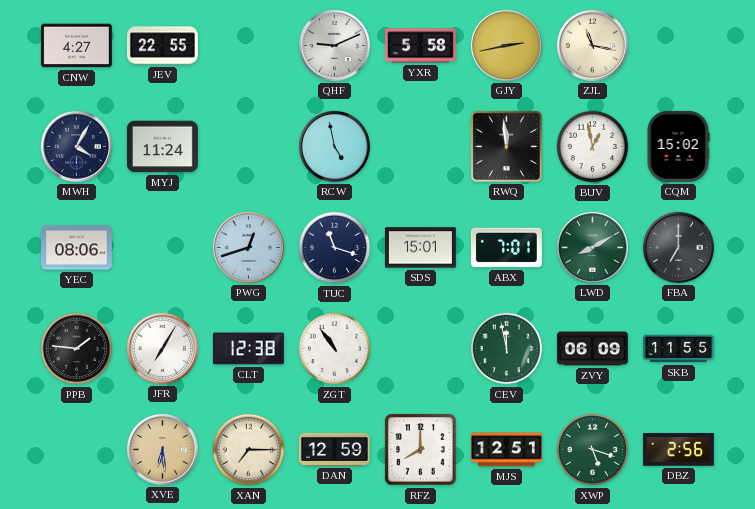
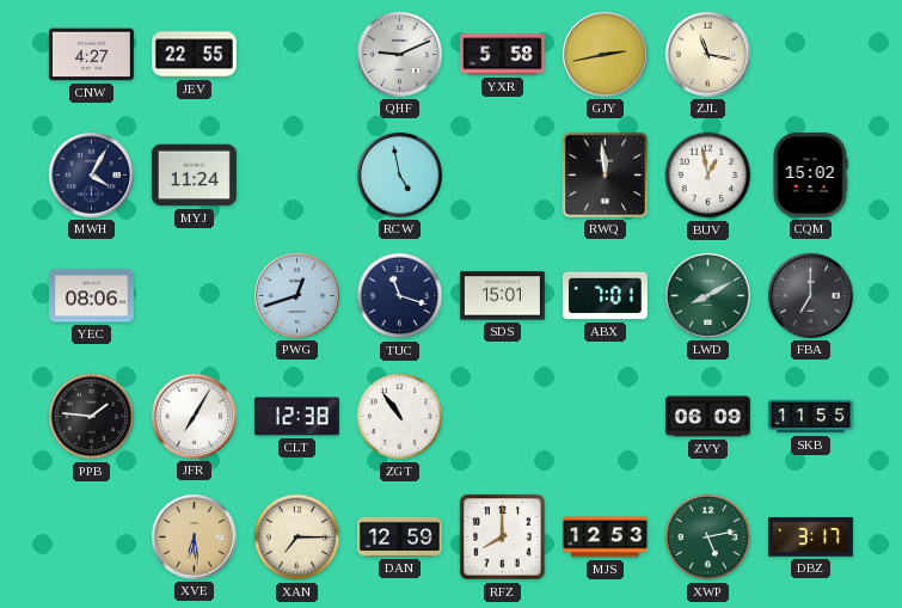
CEV: 11:58 -> none
MJS: 12:51 -> 12:53
XWP: 5:18 -> 5:13
DBZ: 2:56 -> 3:17
